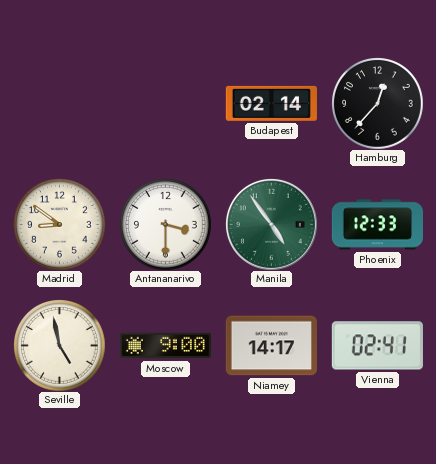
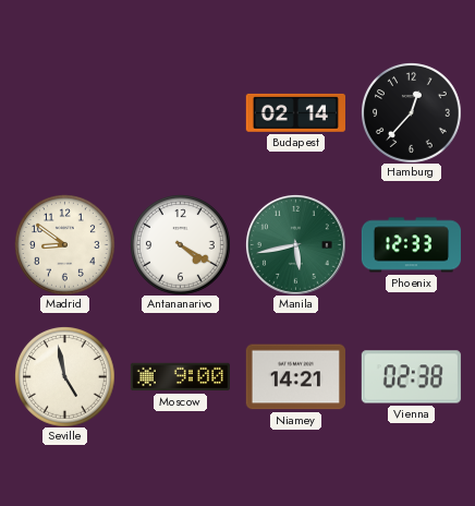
Antananarivo: 3:30 -> 4:20
Manila: 4:54 -> 5:43
Niamey: 14:17 -> 14:21
Vienna: 02:41 -> 02:38
